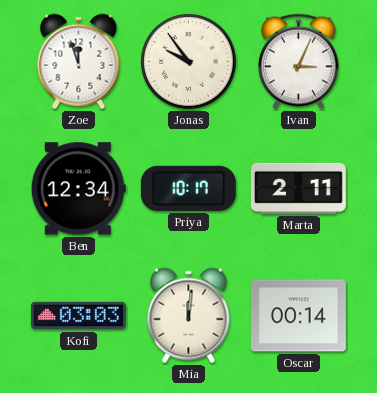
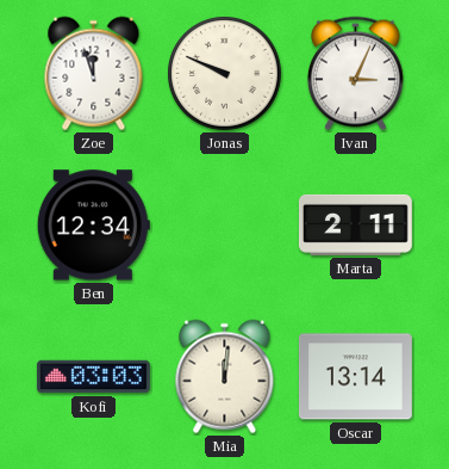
Jonas: 9:54 -> 9:49
Priya: 10:17 -> none
Oscar: 00:14 -> 13:14
